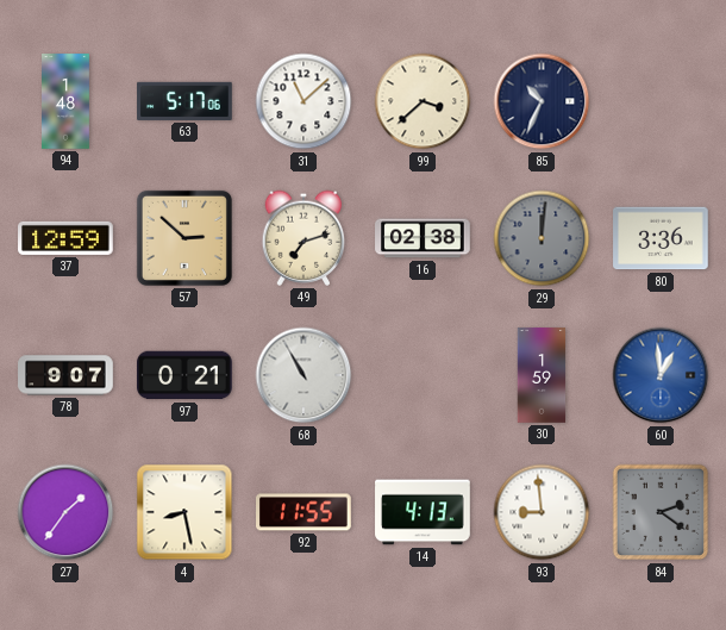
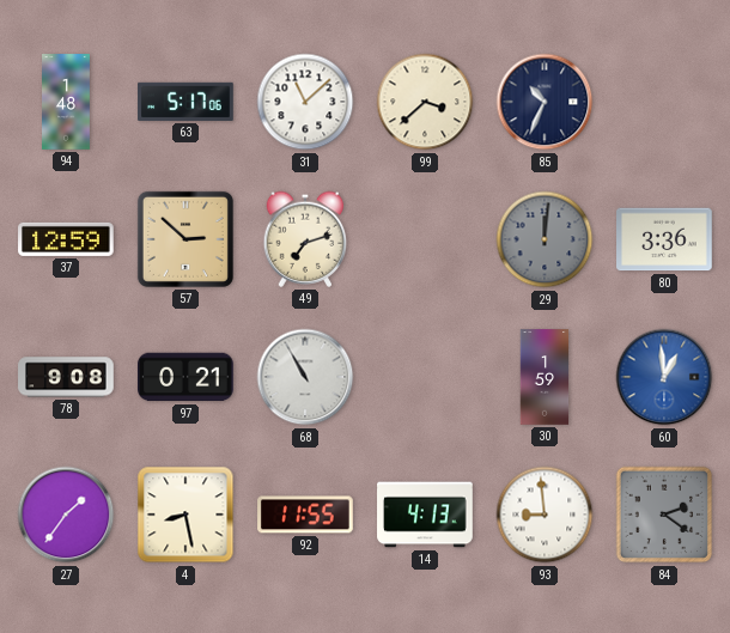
16: 02:38 -> none
78: 9:07 -> 9:08
